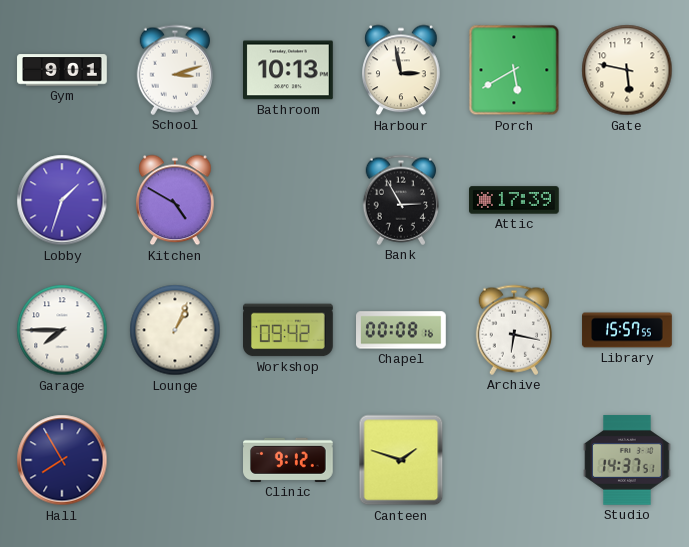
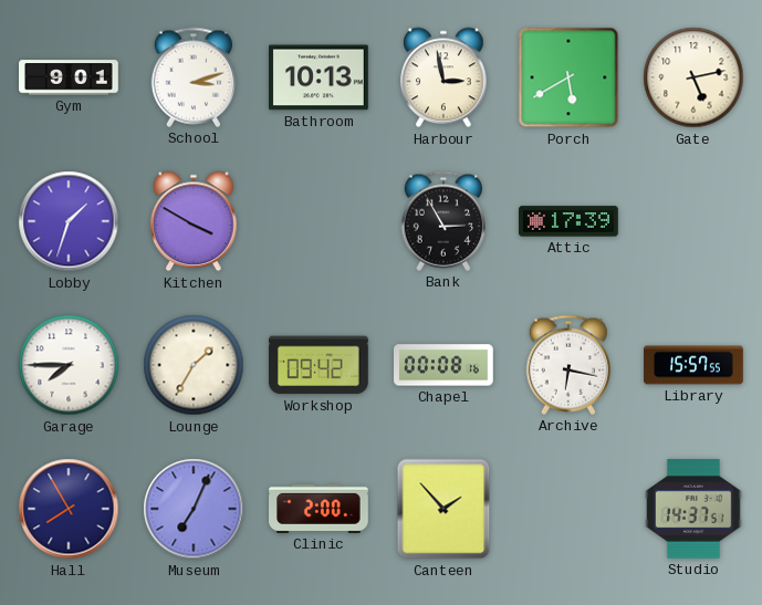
Gate: 5:47 -> 5:13
Kitchen: 4:50 -> 3:50
Lounge: 1:04 -> 1:35
Museum: none -> 7:04
Clinic: 9:12 -> 2:00
Canteen: 1:48 -> 1:53
